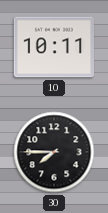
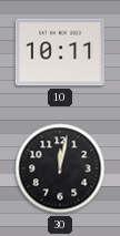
30: 7:45 -> 12:02
